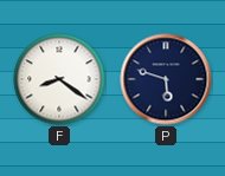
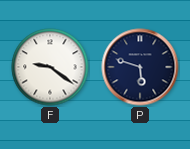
F: 8:21 -> 9:21
